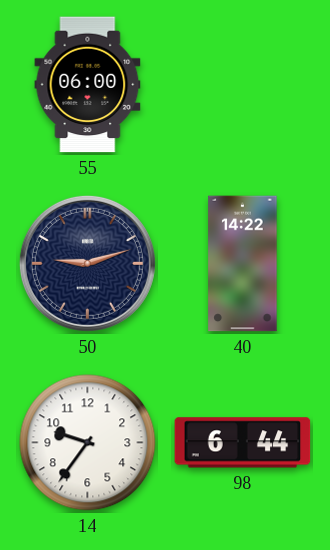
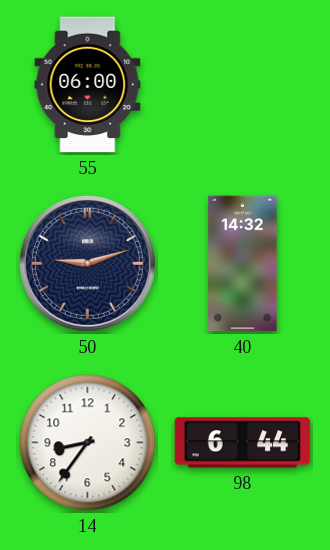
40: 14:22 -> 14:32
14: 9:36 -> 8:36
